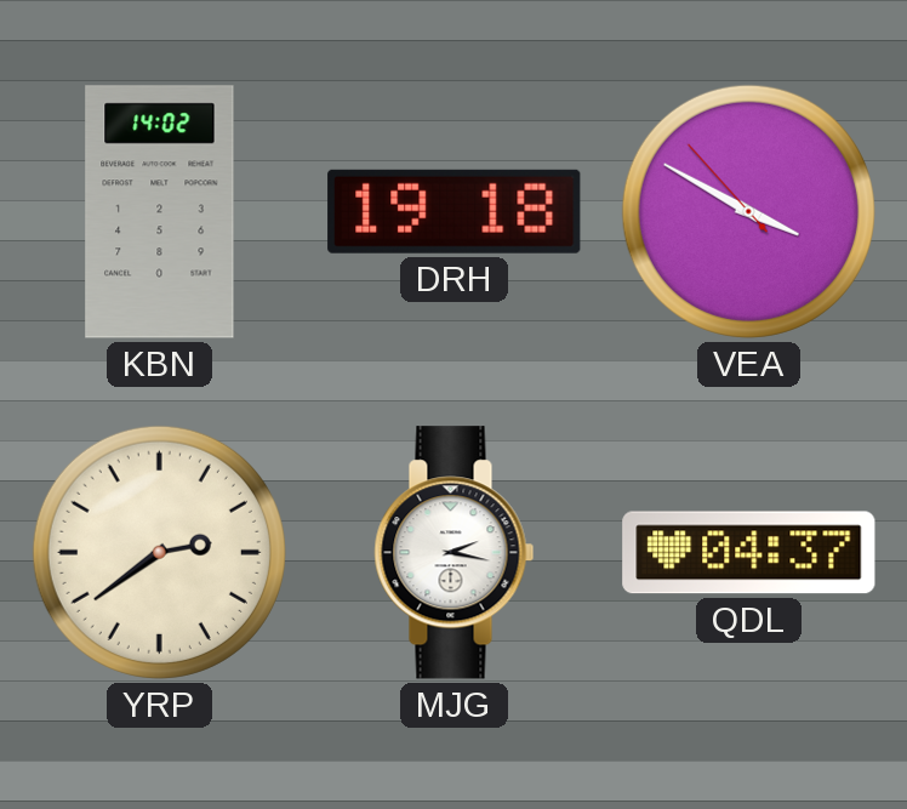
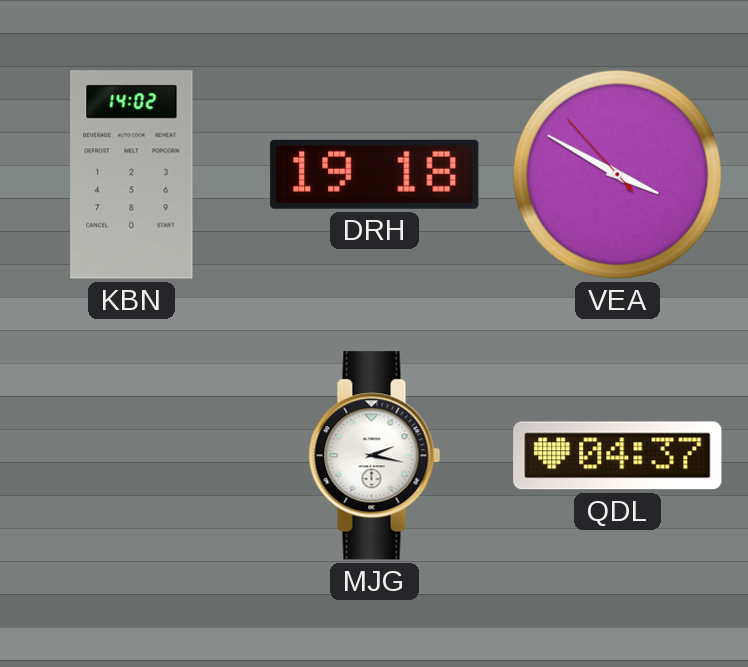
YRP: 2:39 -> none
